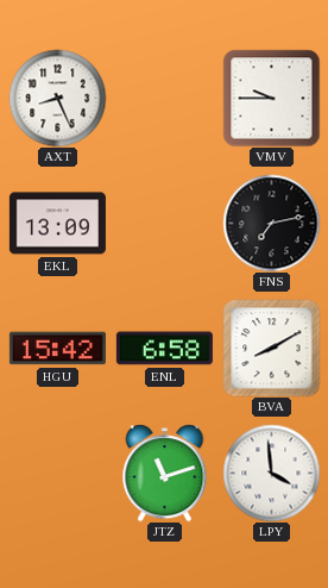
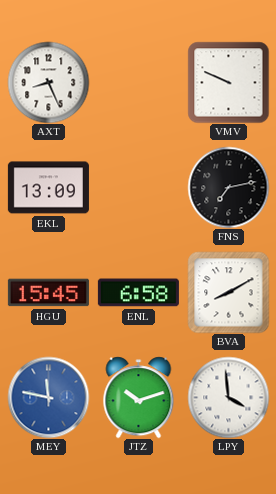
VMV: 9:45 -> 9:49
HGU: 15:42 -> 15:45
MEY: none -> 11:47
JTZ: 11:12 -> 10:12
